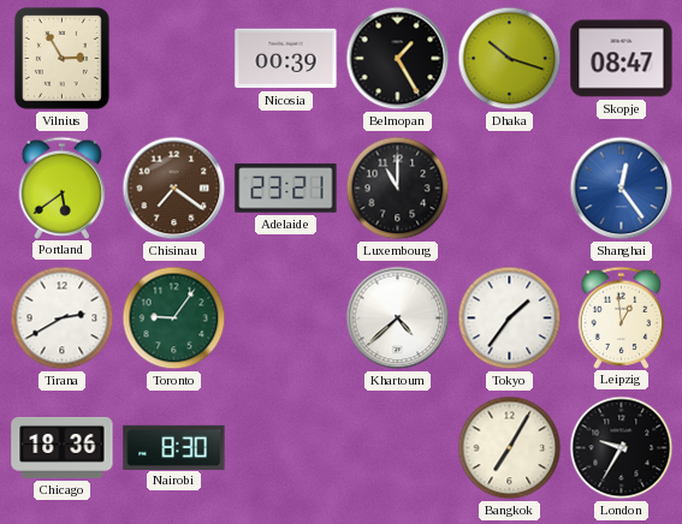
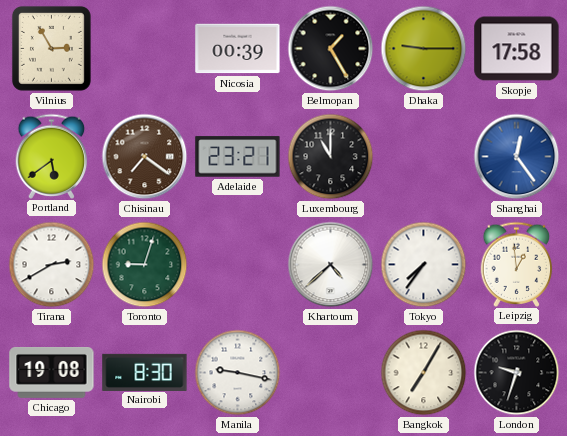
Dhaka: 10:18 -> 9:15
Skopje: 08:47 -> 17:58
Toronto: 9:06 -> 9:03
Tokyo: 1:36 -> 7:36
Chicago: 18:36 -> 19:08
Manila: none -> 9:17
London: 9:35 -> 9:33
